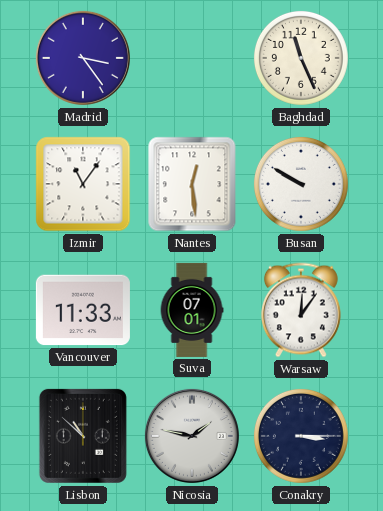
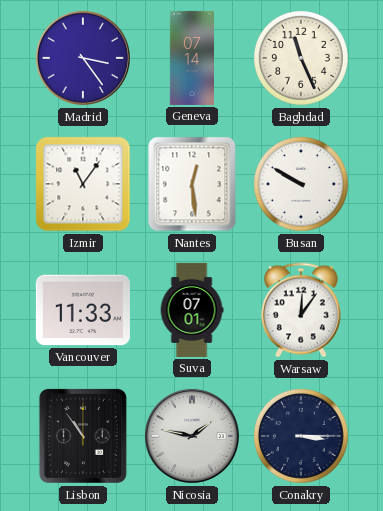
Geneva: none -> 07:14
Lisbon: 10:52 -> 10:54
